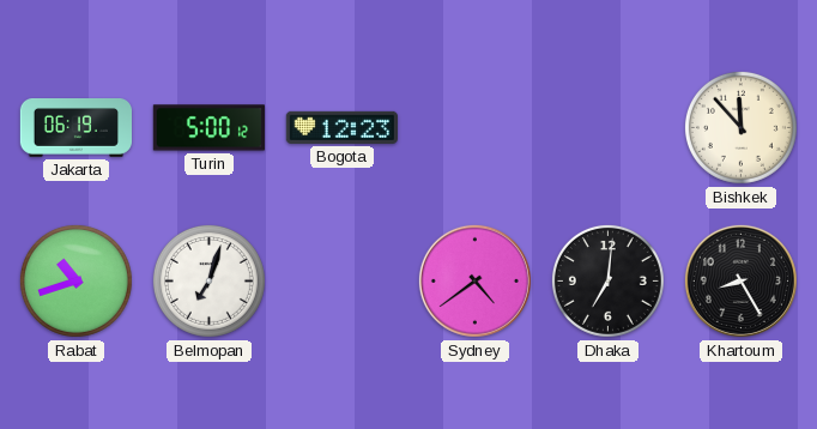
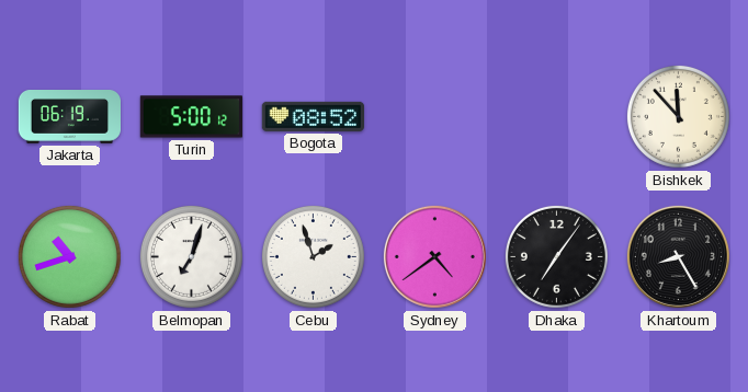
Bogota: 12:23 -> 08:52
Cebu: none -> 1:57
Dhaka: 7:01 -> 7:06
